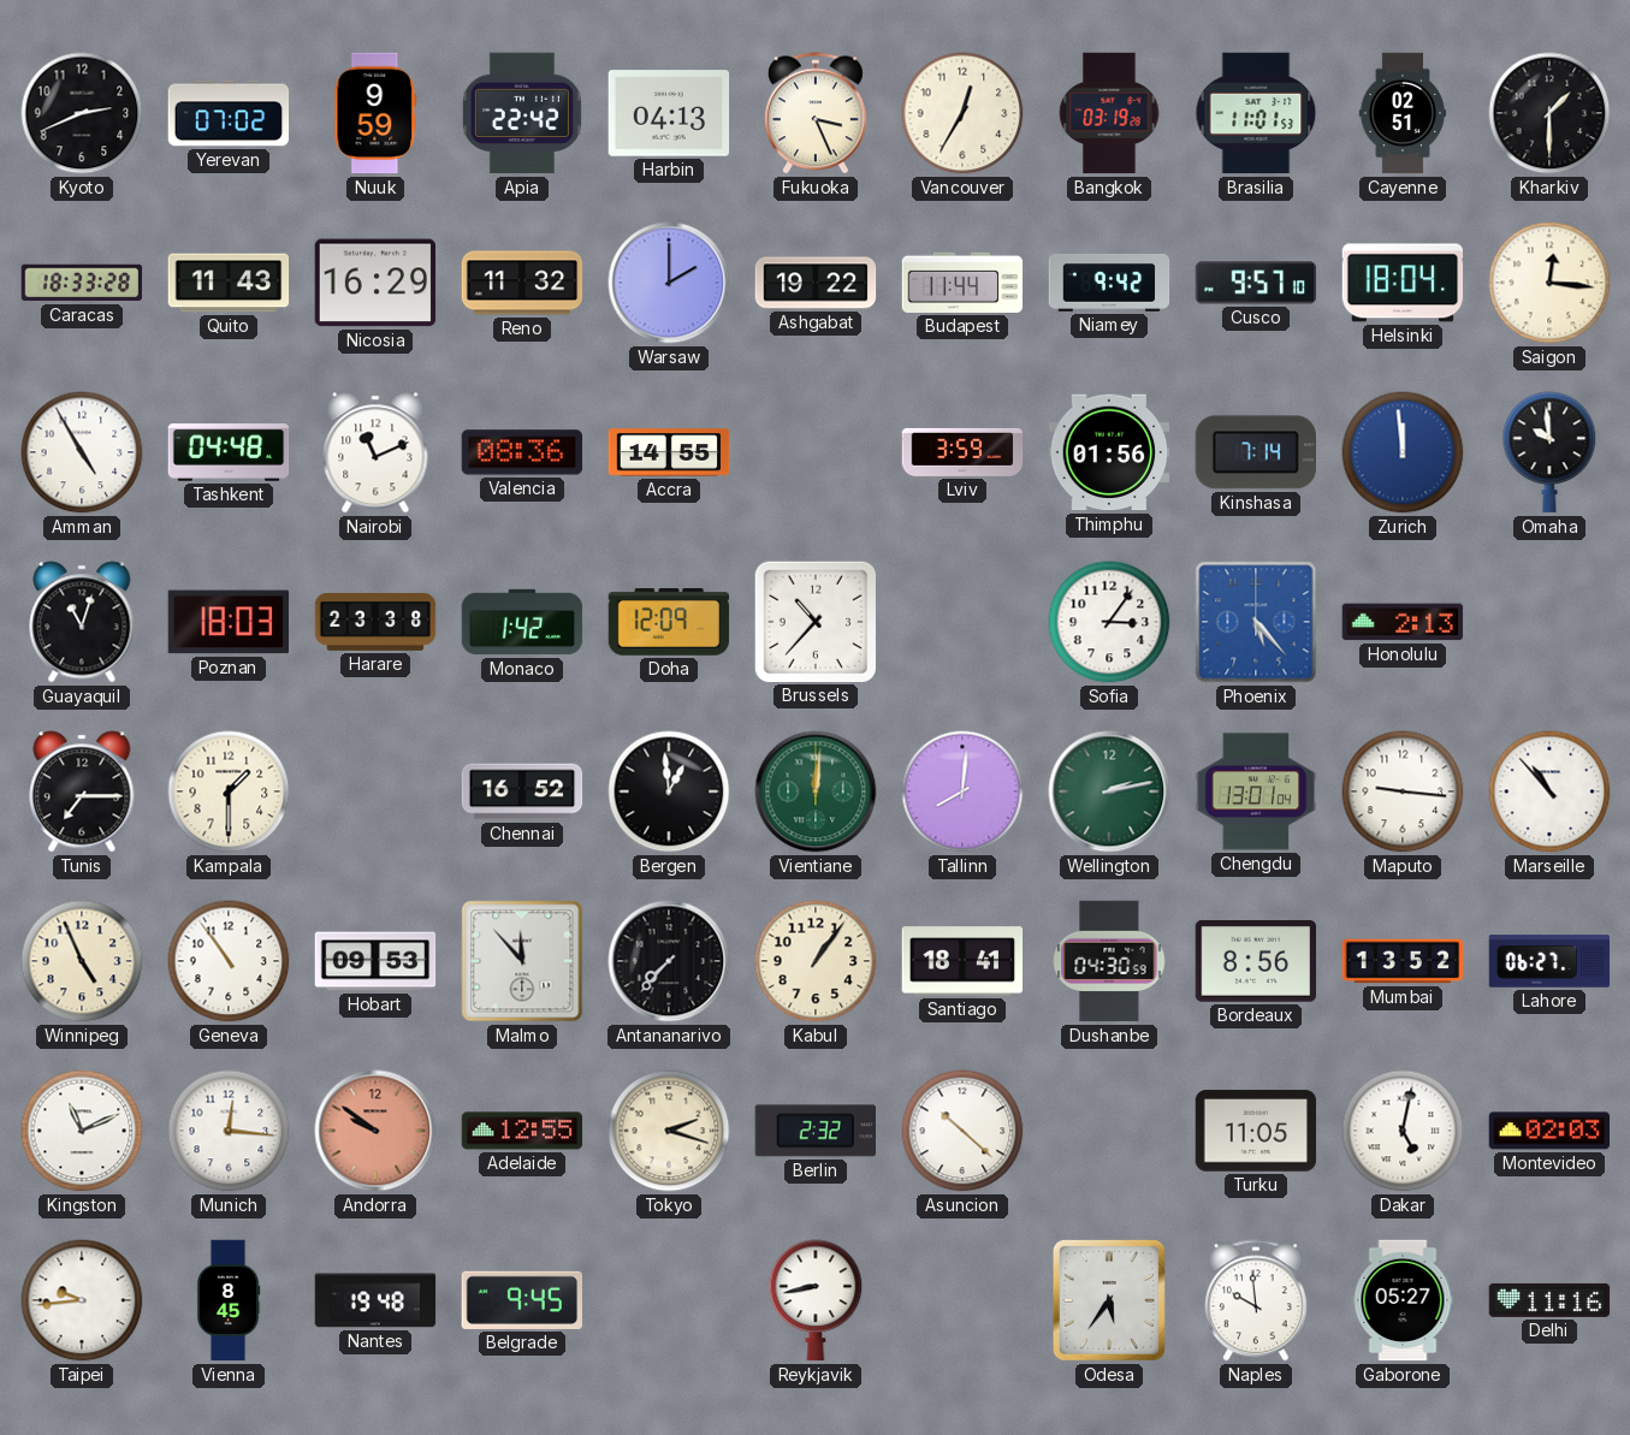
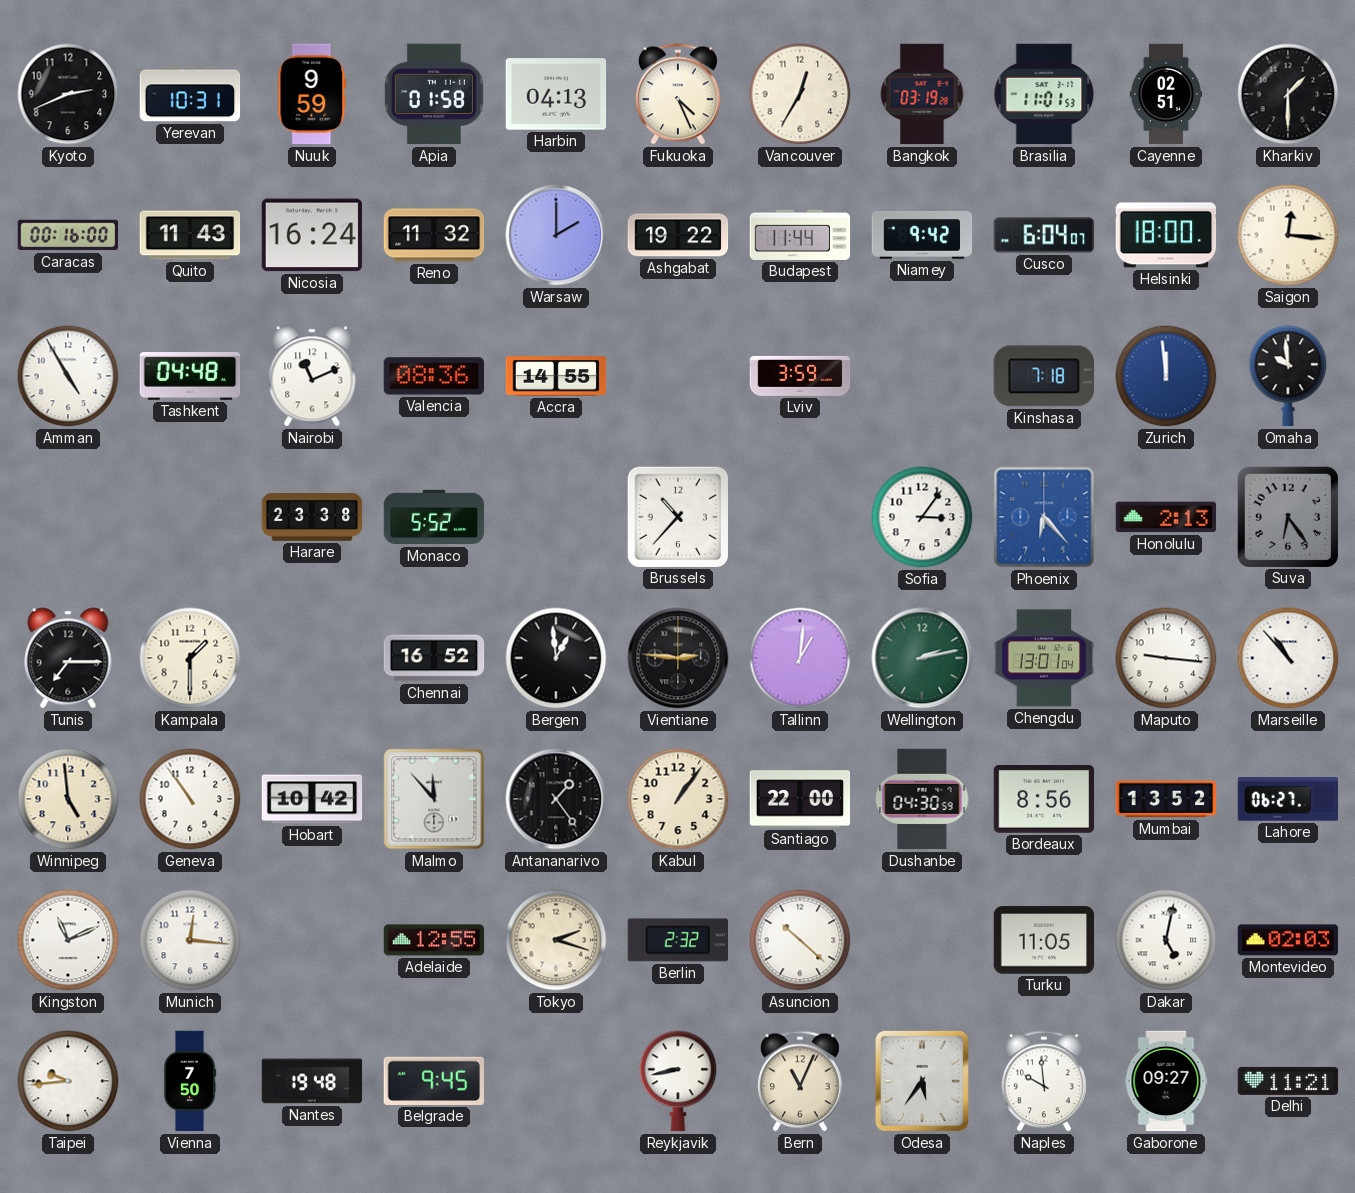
Yerevan: 07:02 -> 10:31
Apia: 22:42 -> 01:58
Fukuoka: 3:26 -> 4:26
Caracas: 18:33 -> 00:16
Nicosia: 16:29 -> 16:24
Cusco: 9:57 -> 6:04
Helsinki: 18:04 -> 18:00
Thimphu: 01:56 -> none
Kinshasa: 7:14 -> 7:18
Guayaquil: 11:03 -> none
Poznan: 18:03 -> none
Monaco: 1:42 -> 5:52
Doha: 12:09 -> none
Phoenix: 5:23 -> 6:23
Suva: none -> 6:24
Vientiane: 12:01 -> 2:46
Vientiane dial: green -> black
Tallinn: 8:01 -> 1:01
Winnipeg: 4:56 -> 4:59
Hobart: 09:53 -> 10:42
Antananarivo: 7:37 -> 1:24
Santiago: 18:41 -> 22:00
Andorra: 9:51 -> none
Vienna: 8:45 -> 7:50
Bern: none -> 11:04
Gaborone: 05:27 -> 09:27
Delhi: 11:16 -> 11:21
